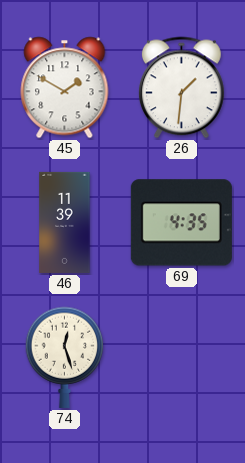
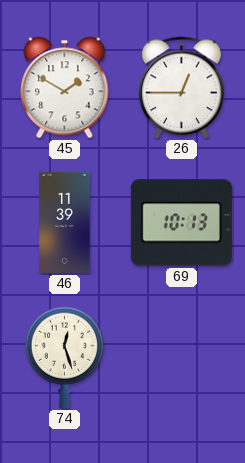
26: 1:31 -> 12:45
69: 4:35 -> 10:13
